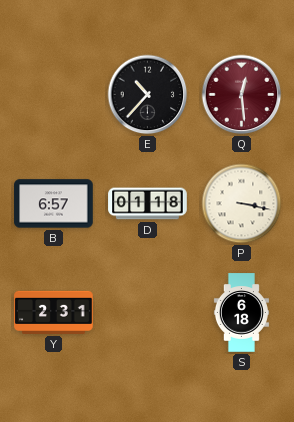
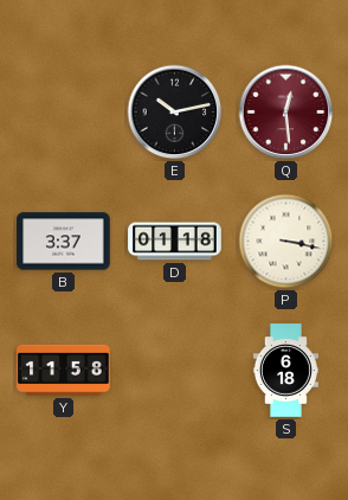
E: 10:37 -> 10:13
B: 6:57 -> 3:37
Y: 2:31 -> 11:58
